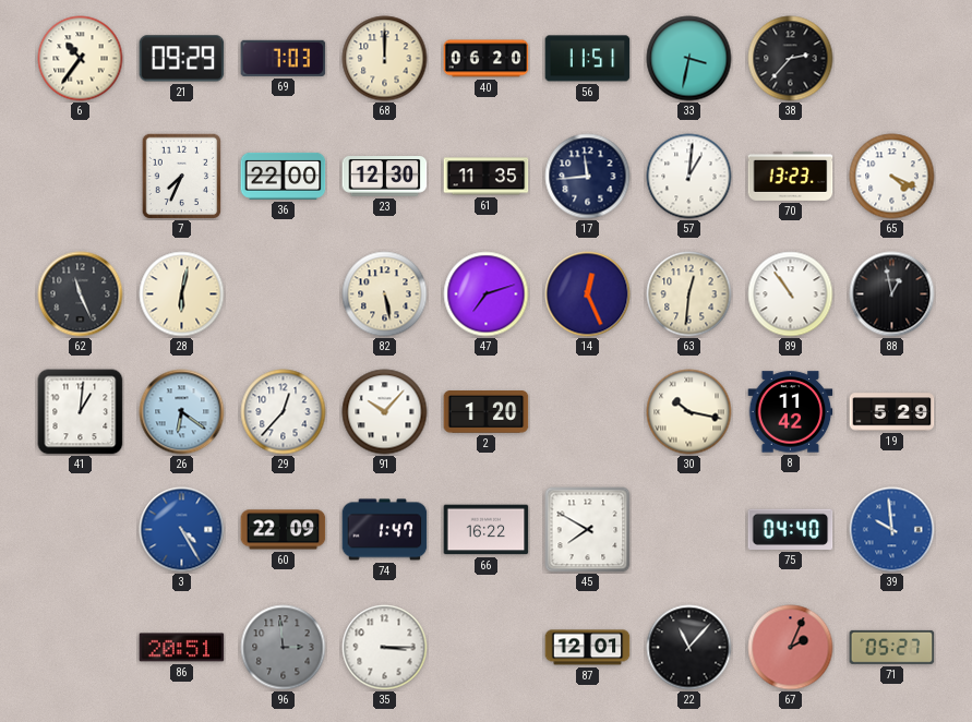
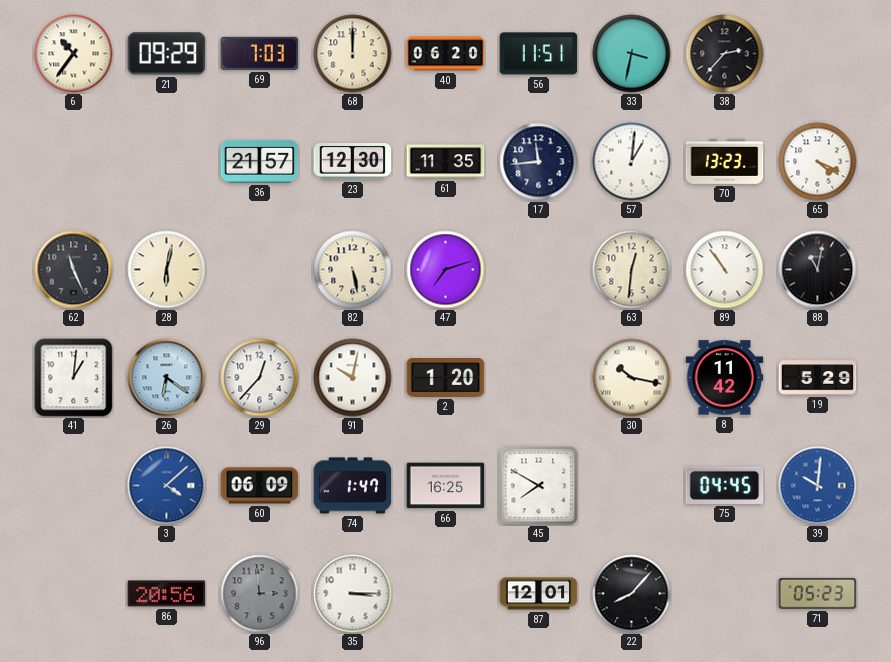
7: 7:34 -> none
36: 22:00 -> 21:57
14: 12:26 -> none
88: 12:58 -> 11:02
91: 10:07 -> 10:02
3: 4:25 -> 4:08
60: 22:09 -> 06:09
66: 16:22 -> 16:25
75: 04:40 -> 04:45
39: 9:59 -> 10:01
86: 20:51 -> 20:56
22: 11:07 -> 8:07
67: 2:04 -> none
71: 05:27 -> 05:23
